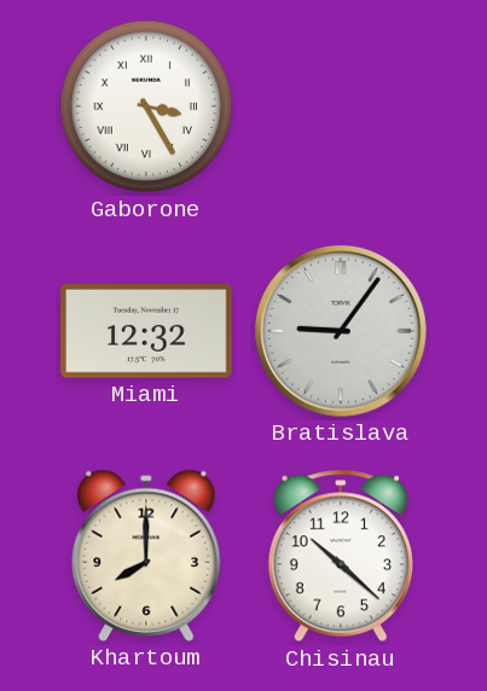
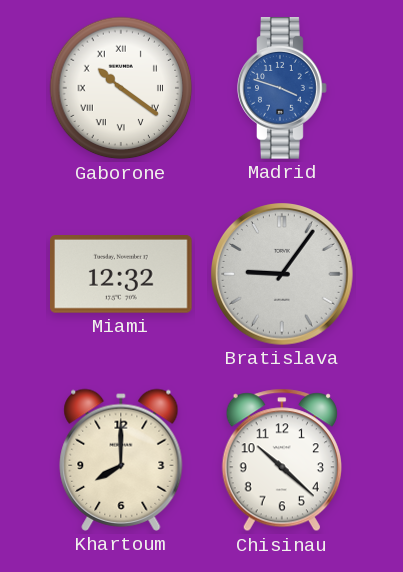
Gaborone: 3:25 -> 10:21
Madrid: none -> 3:48
